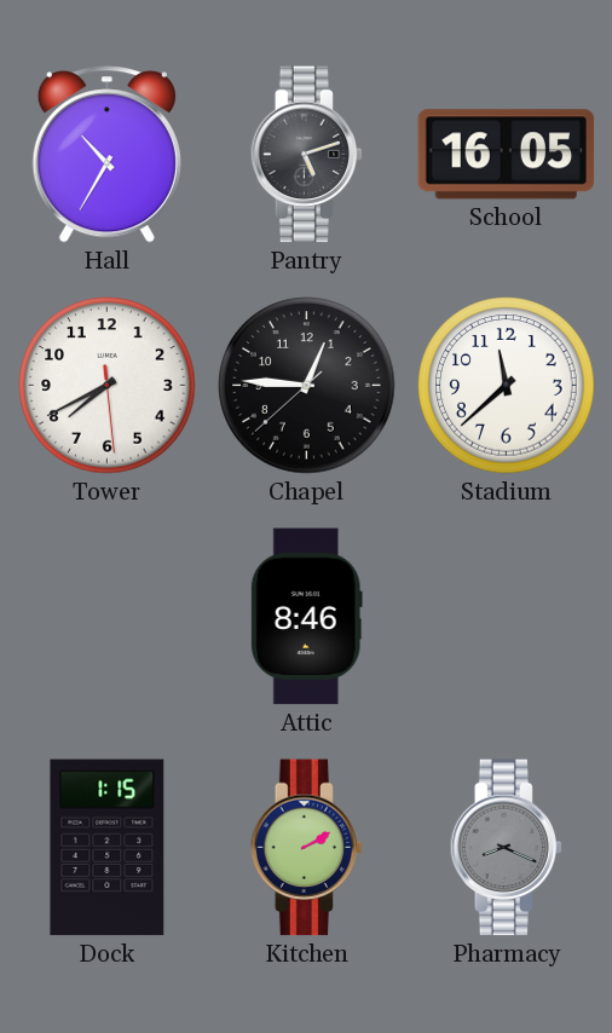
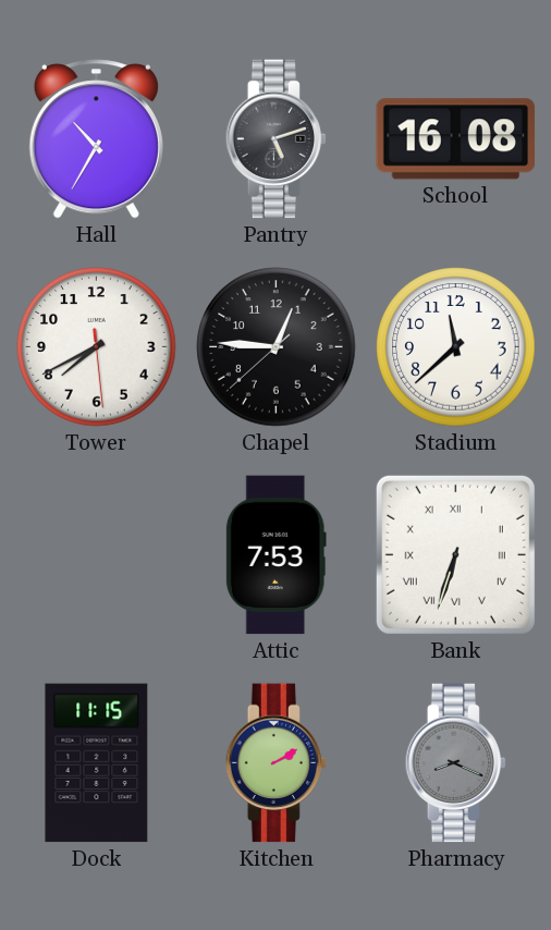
School: 16:05 -> 16:08
Attic: 8:46 -> 7:53
Bank: none -> 6:33
Dock: 1:15 -> 11:15
